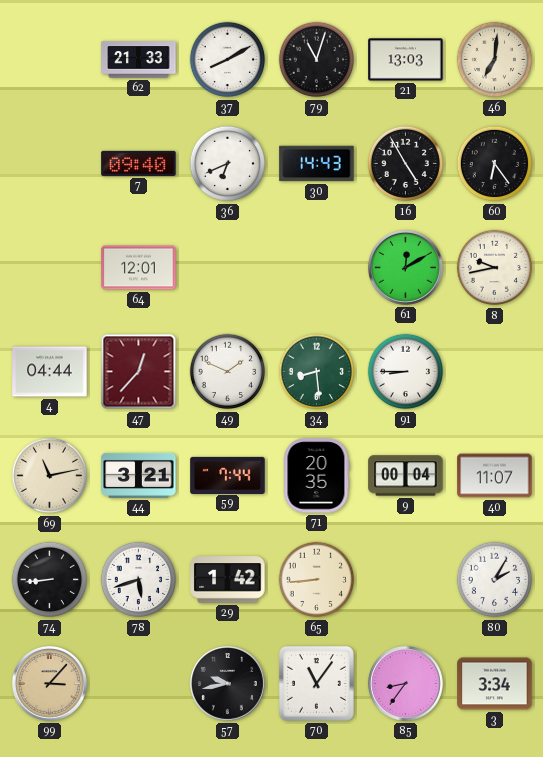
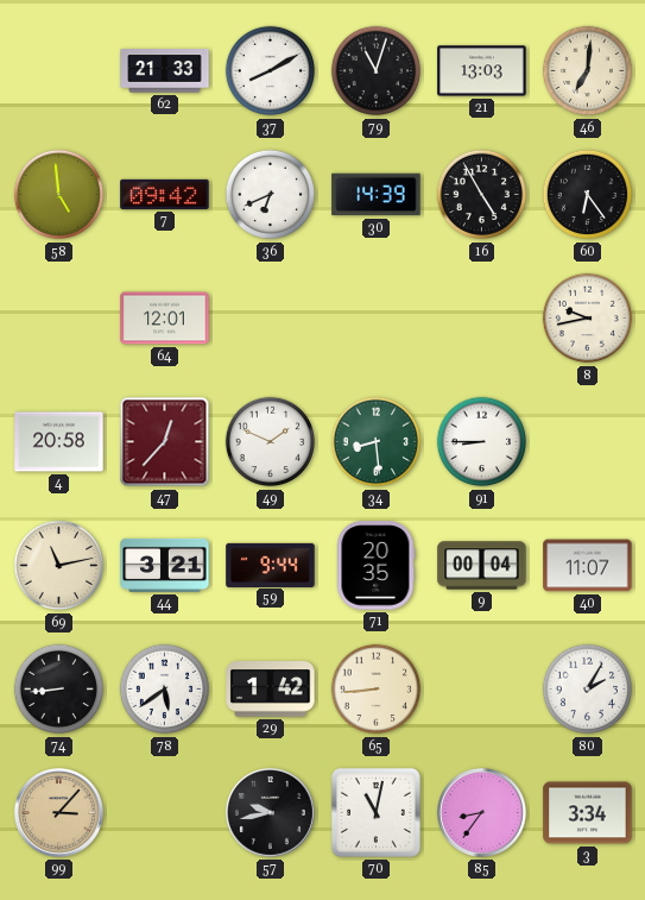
58: none -> 4:59
7: 09:40 -> 09:42
30: 14:43 -> 14:39
61: 12:10 -> none
4: 04:44 -> 20:58
59: 7:44 -> 9:44
78: 5:42 -> 5:39
70: 11:06 -> 11:02
